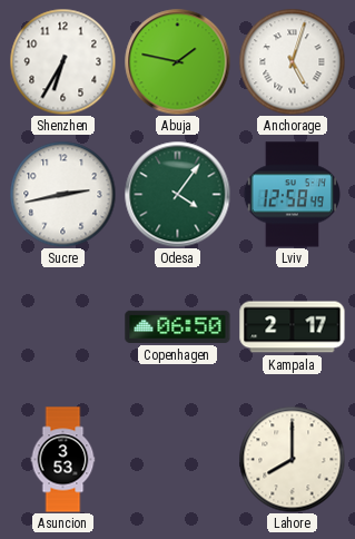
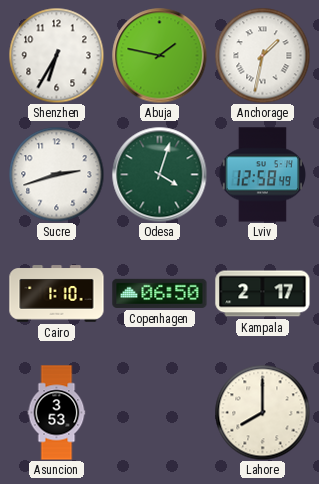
Anchorage: 5:03 -> 1:32
Sucre: 2:43 -> 2:42
Odesa: 4:06 -> 4:03
Cairo: none -> 1:10
